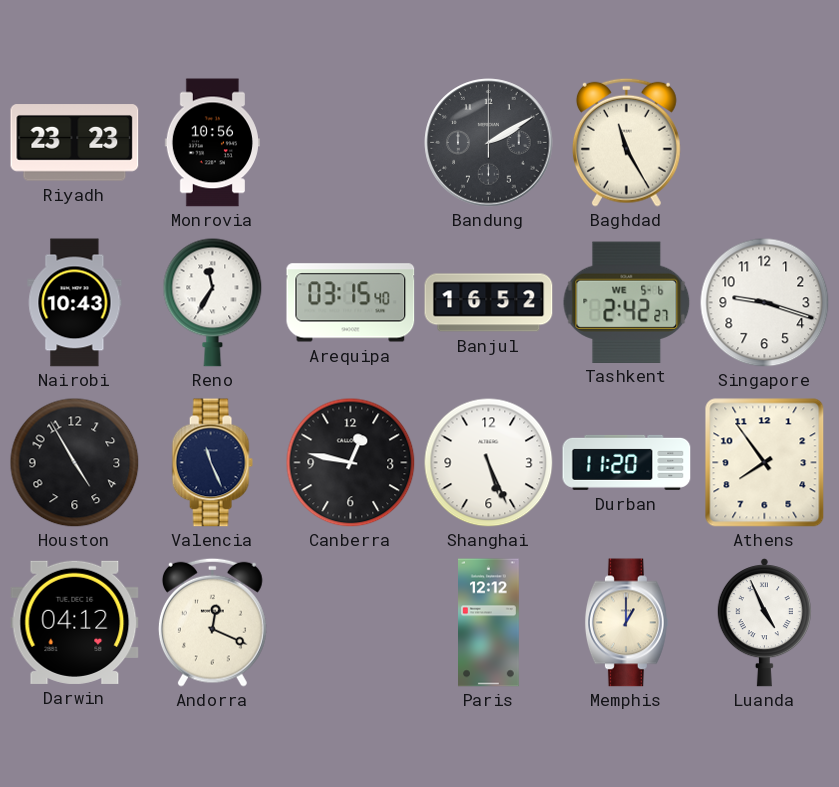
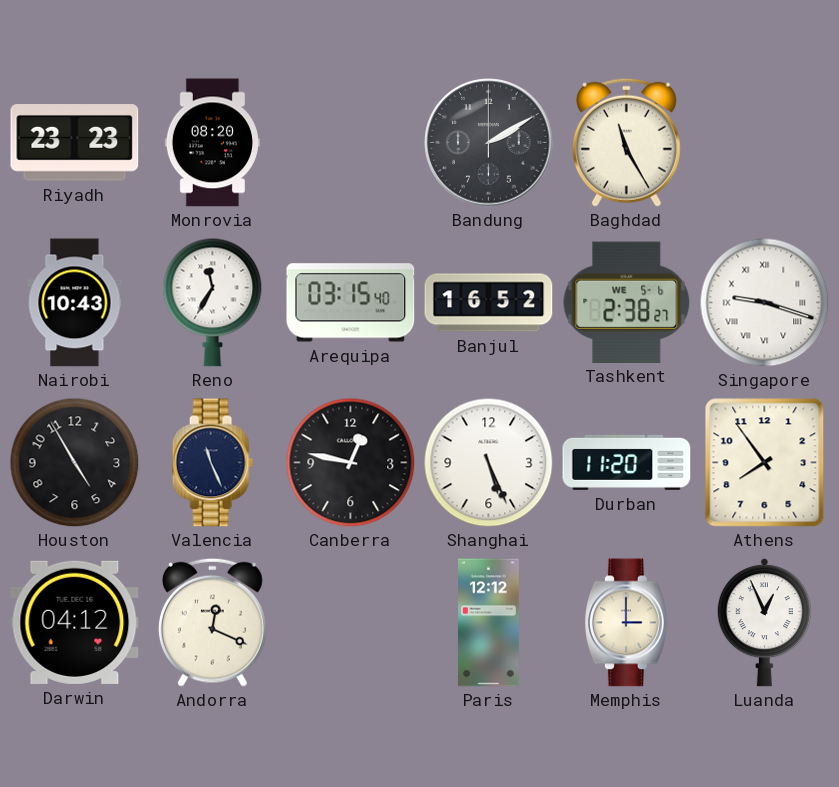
Monrovia: 10:56 -> 08:20
Tashkent: 2:42 -> 2:38
Singapore numerals: Arabic -> Roman
Memphis: 1:00 -> 3:00
Luanda: 4:56 -> 12:56
